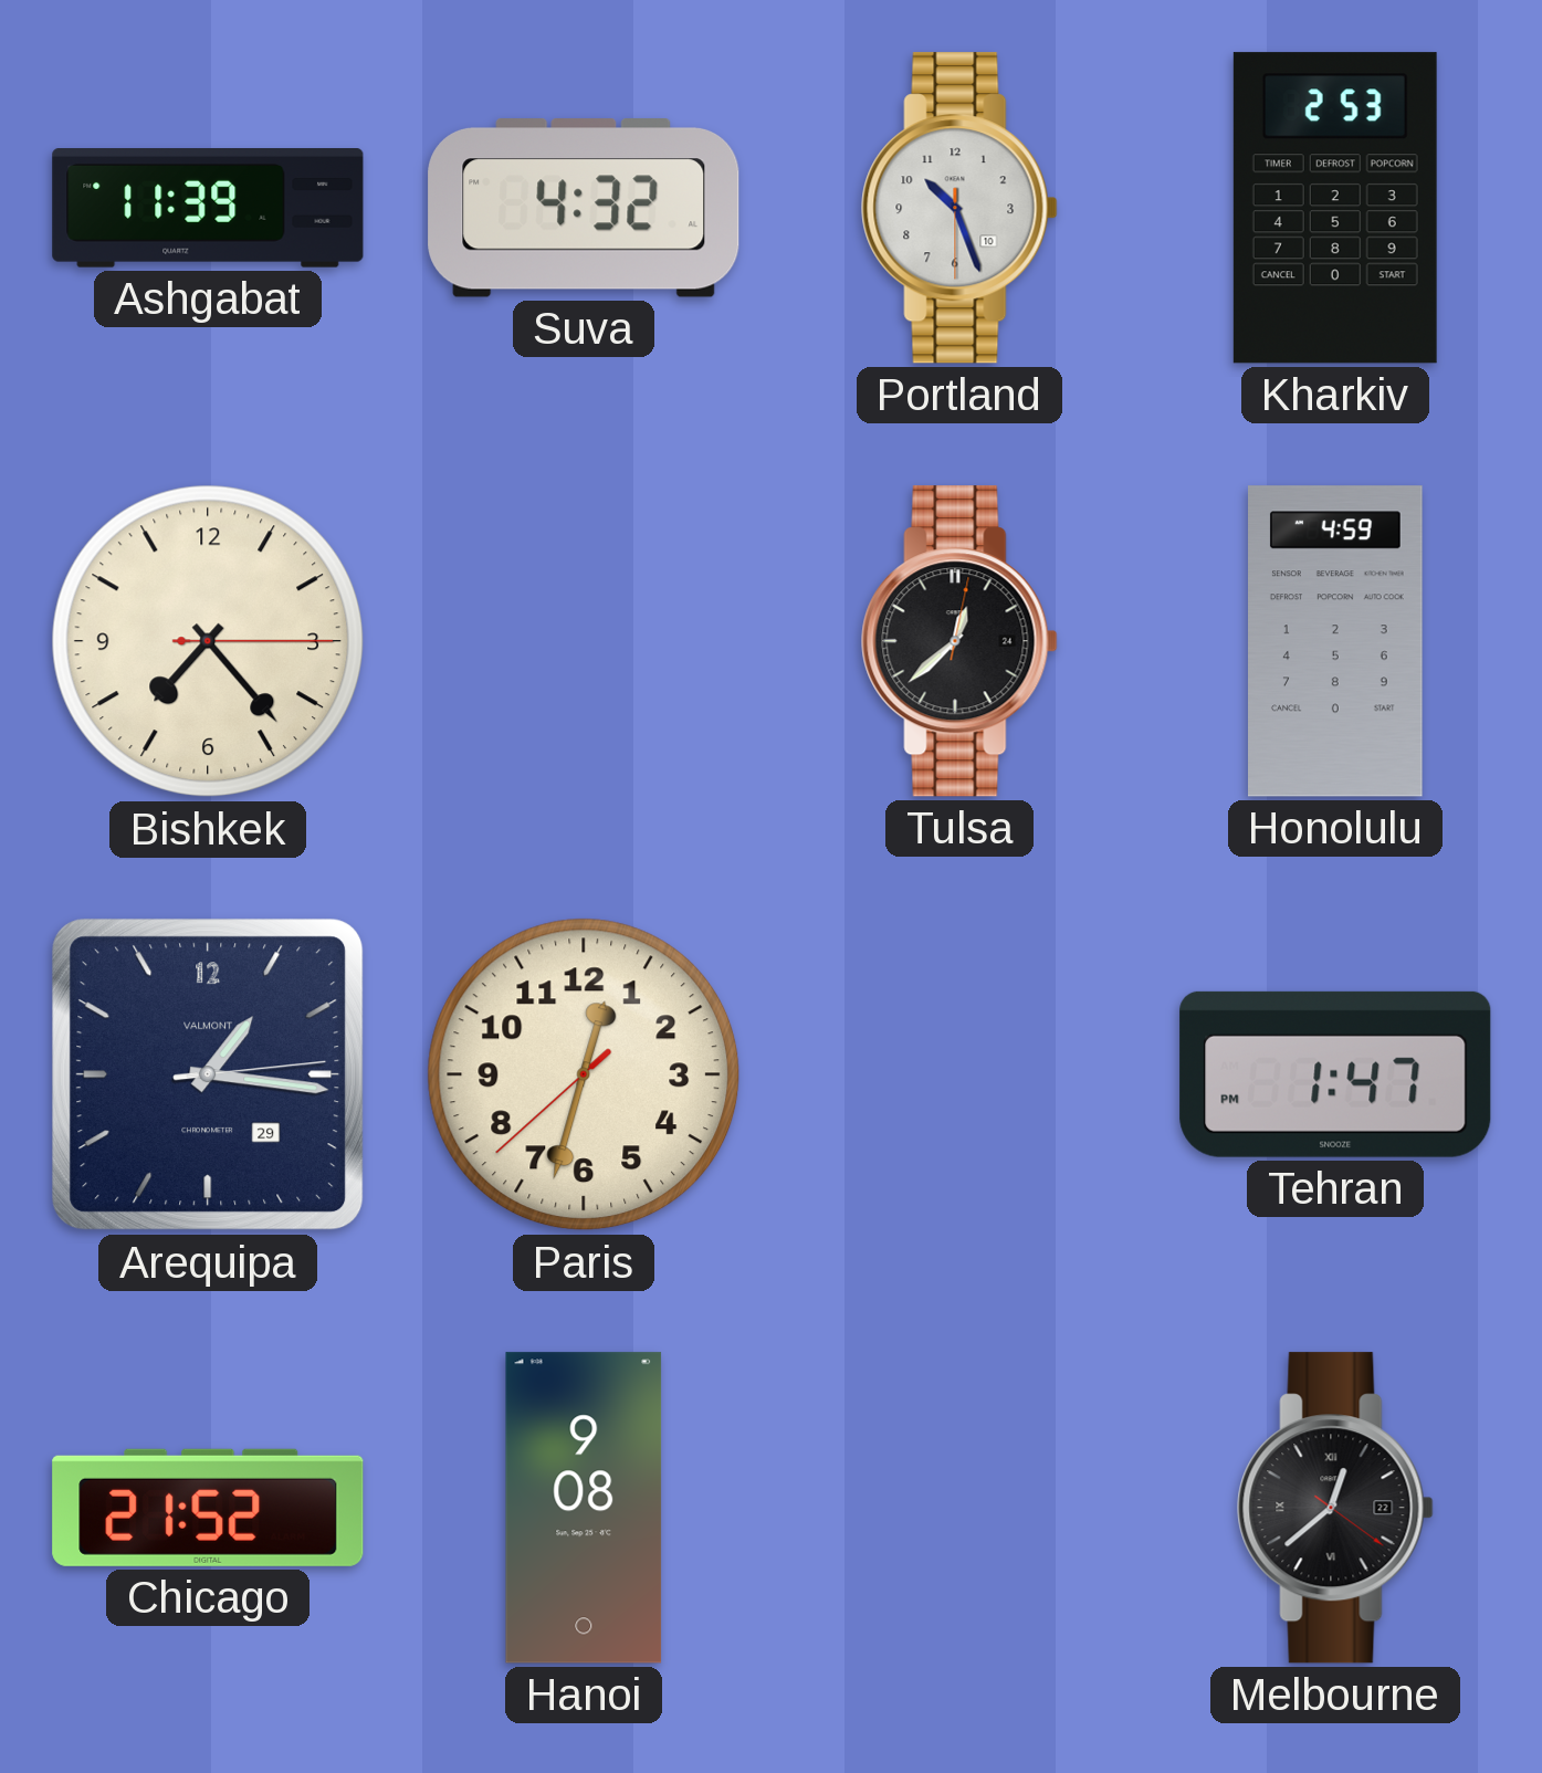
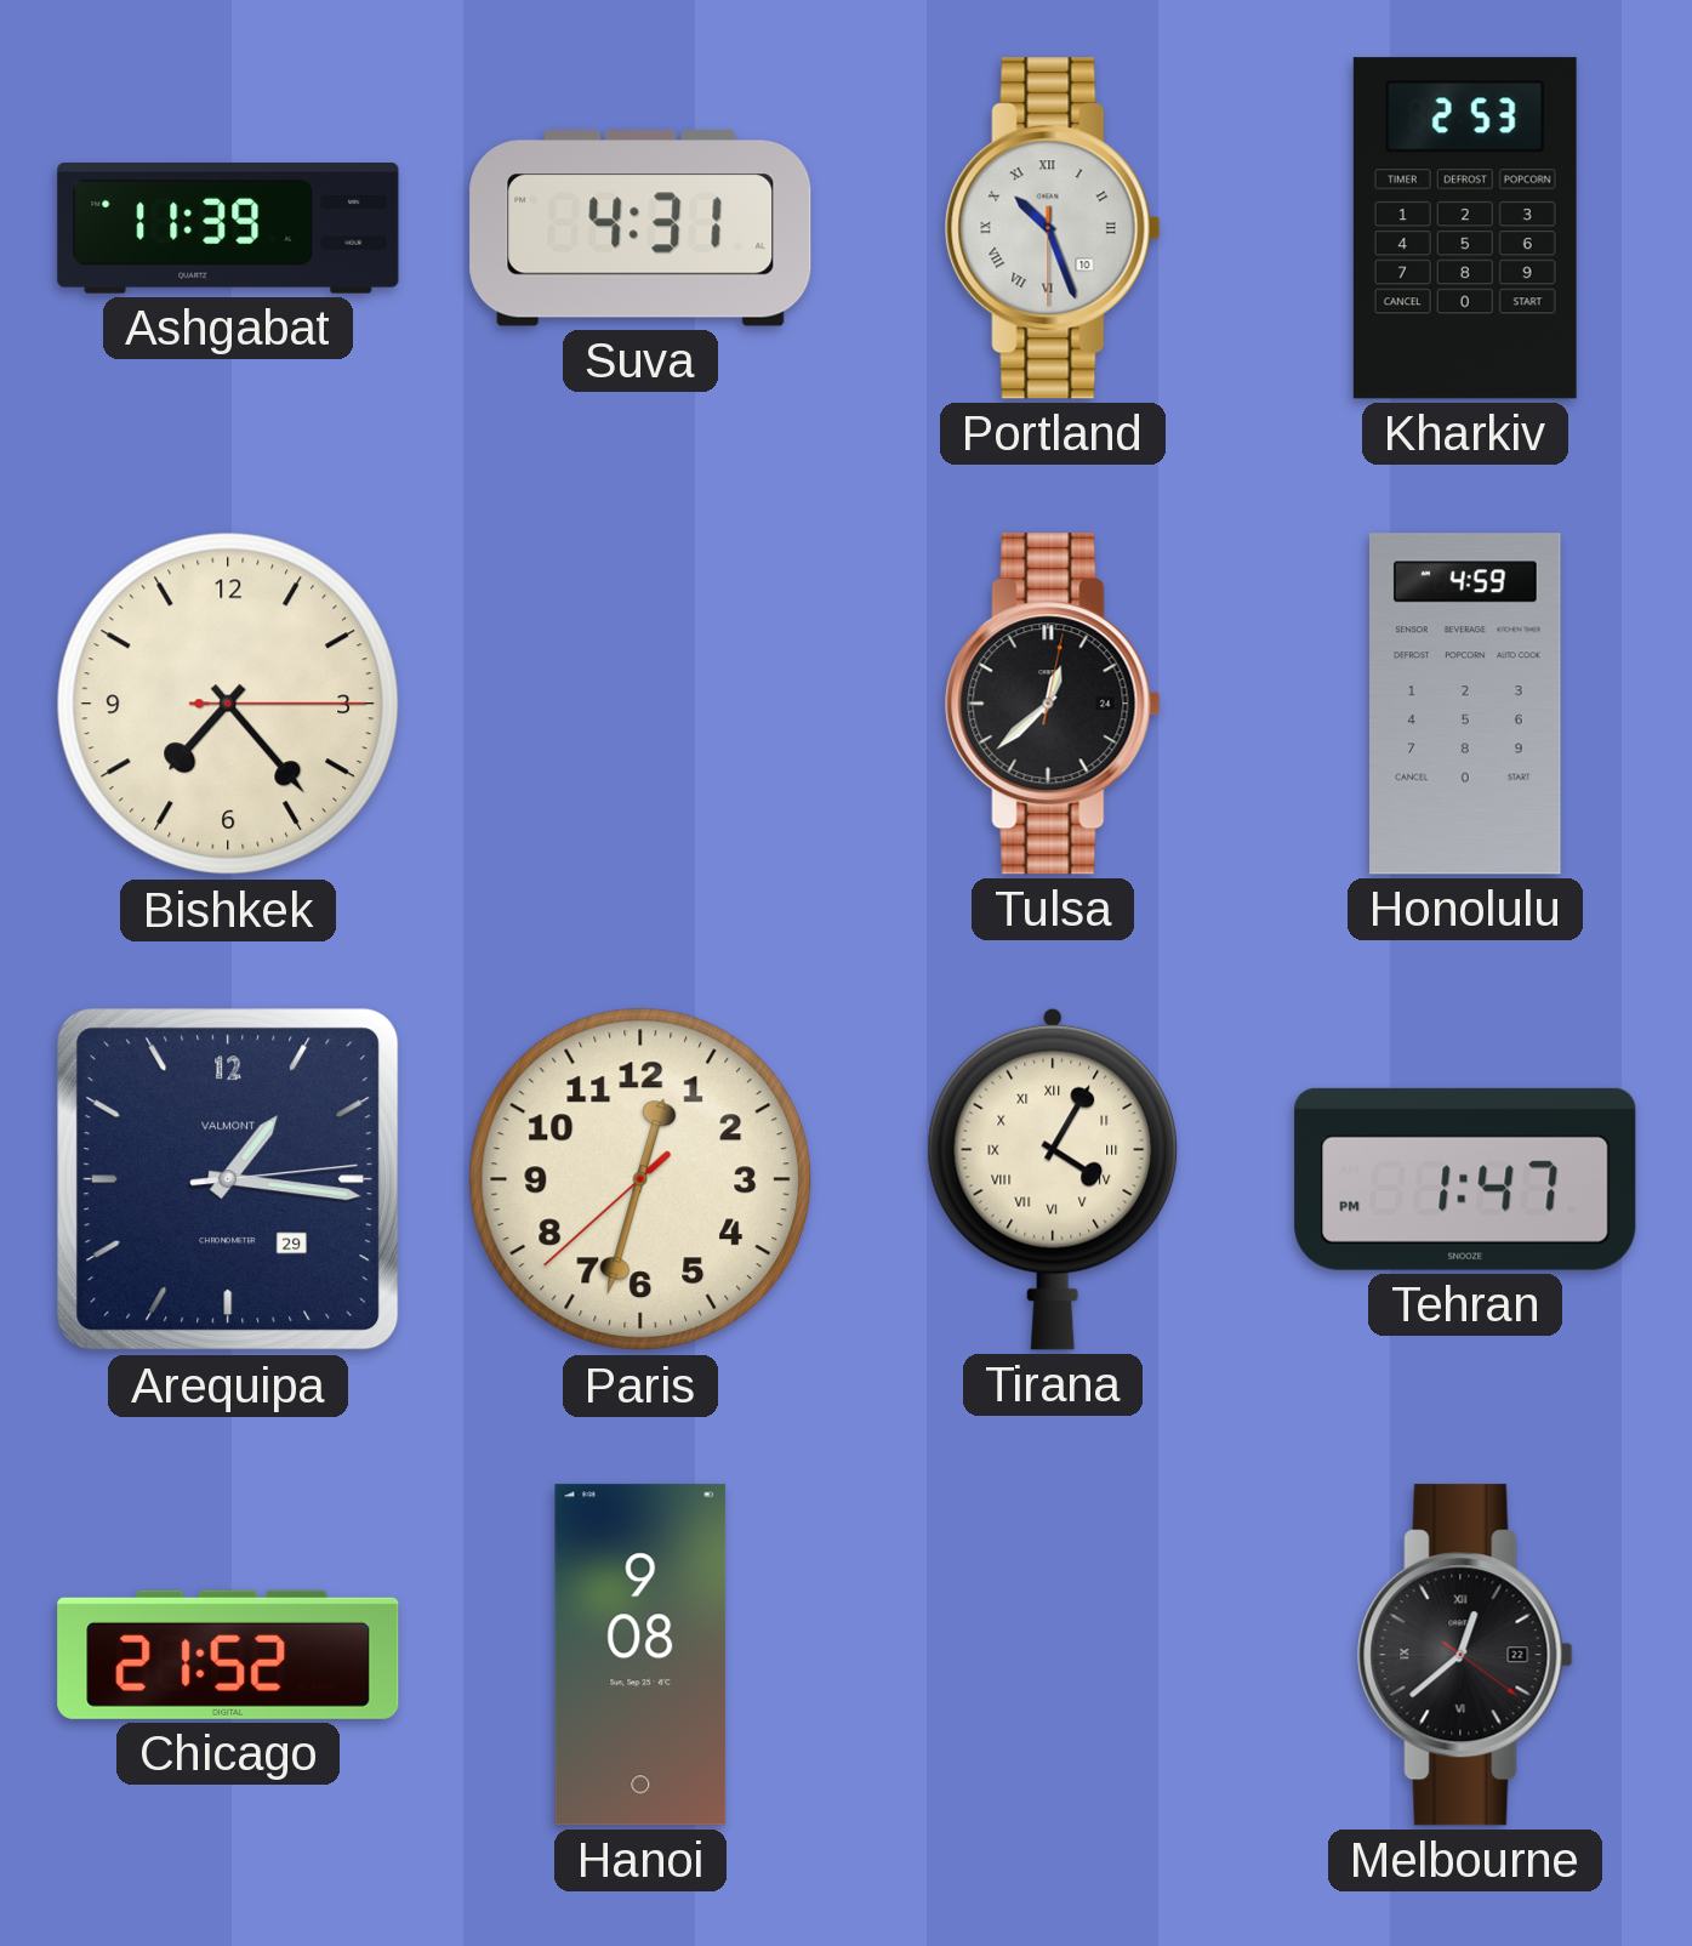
Suva: 4:32 -> 4:31
Portland numerals: Arabic -> Roman
Tirana: none -> 4:05
